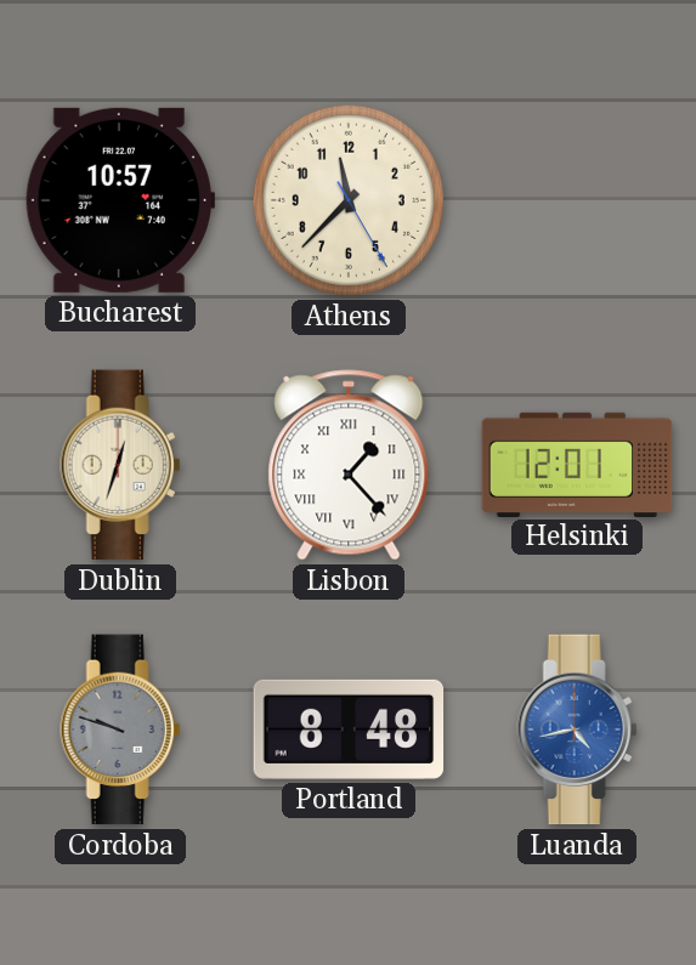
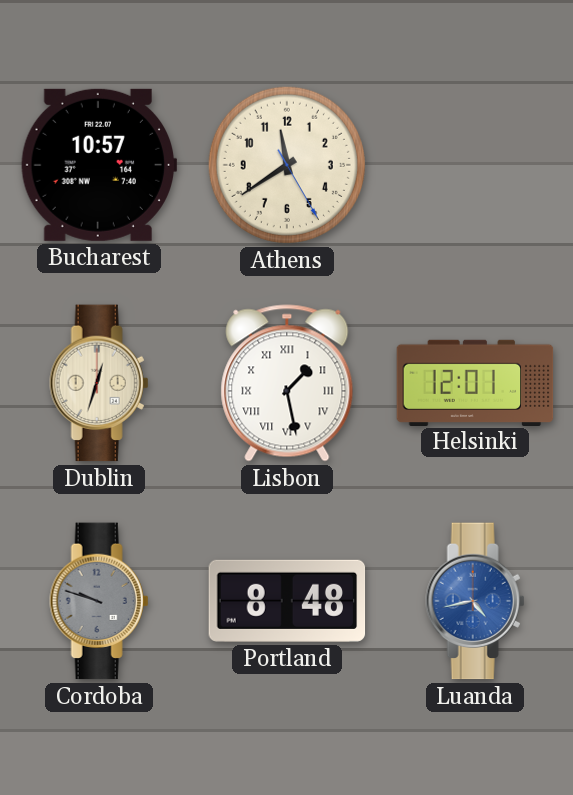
Athens: 11:37 -> 11:39
Lisbon: 1:23 -> 1:28
